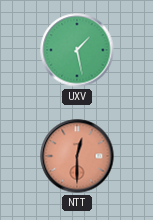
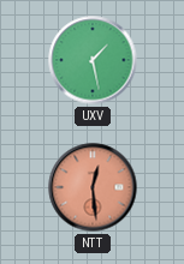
NTT: 12:30 -> 12:29
